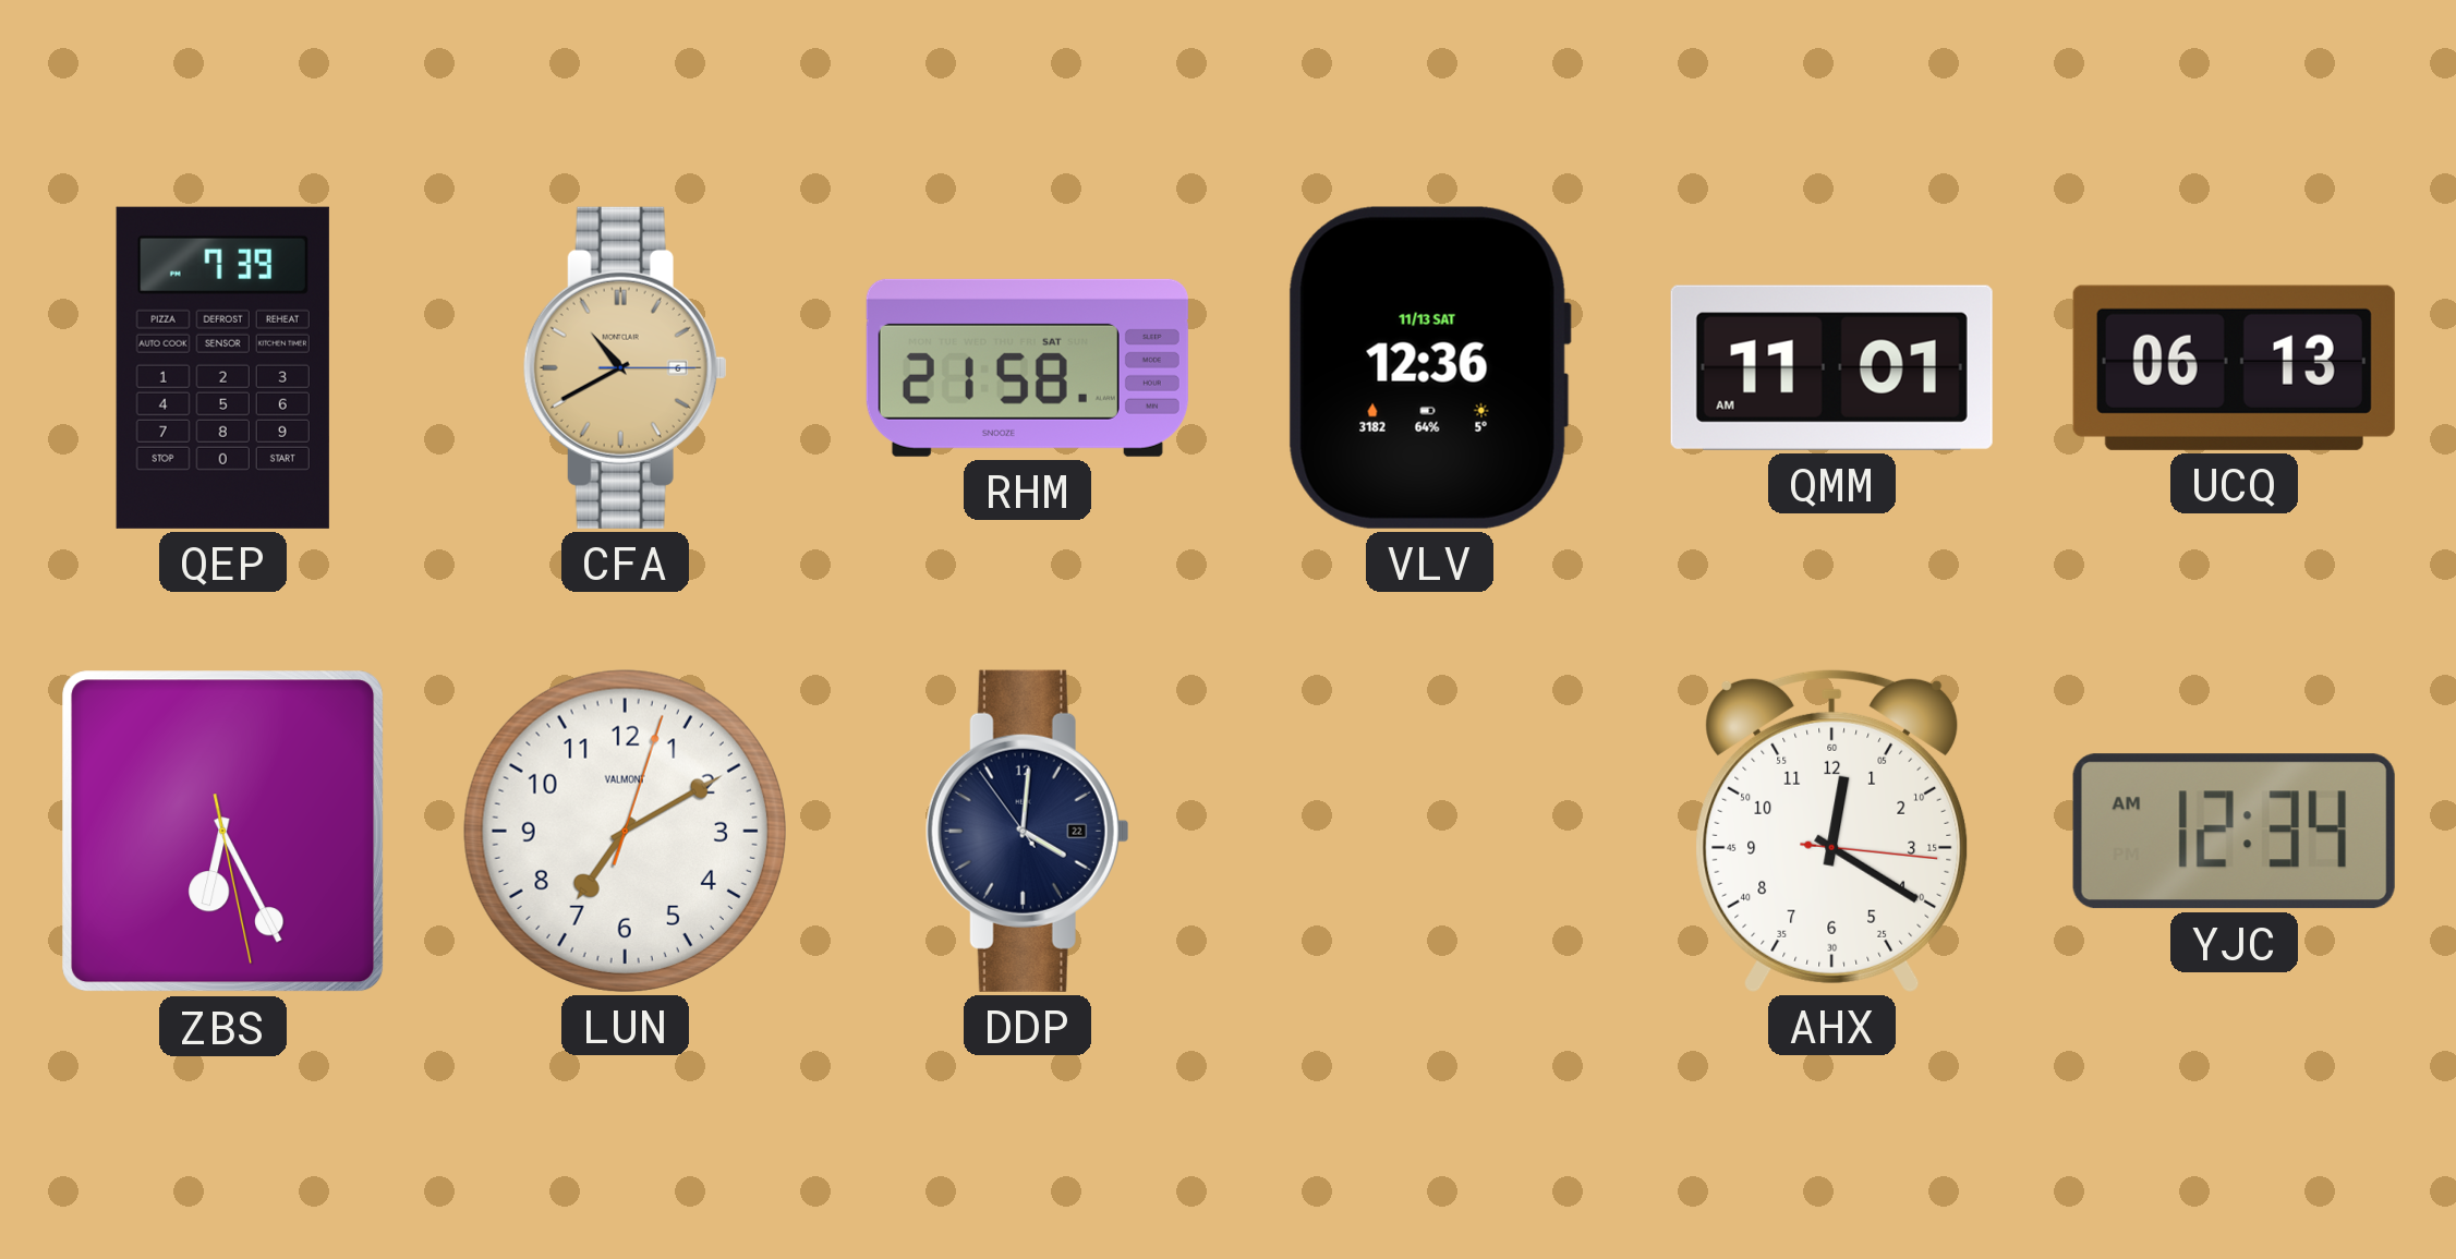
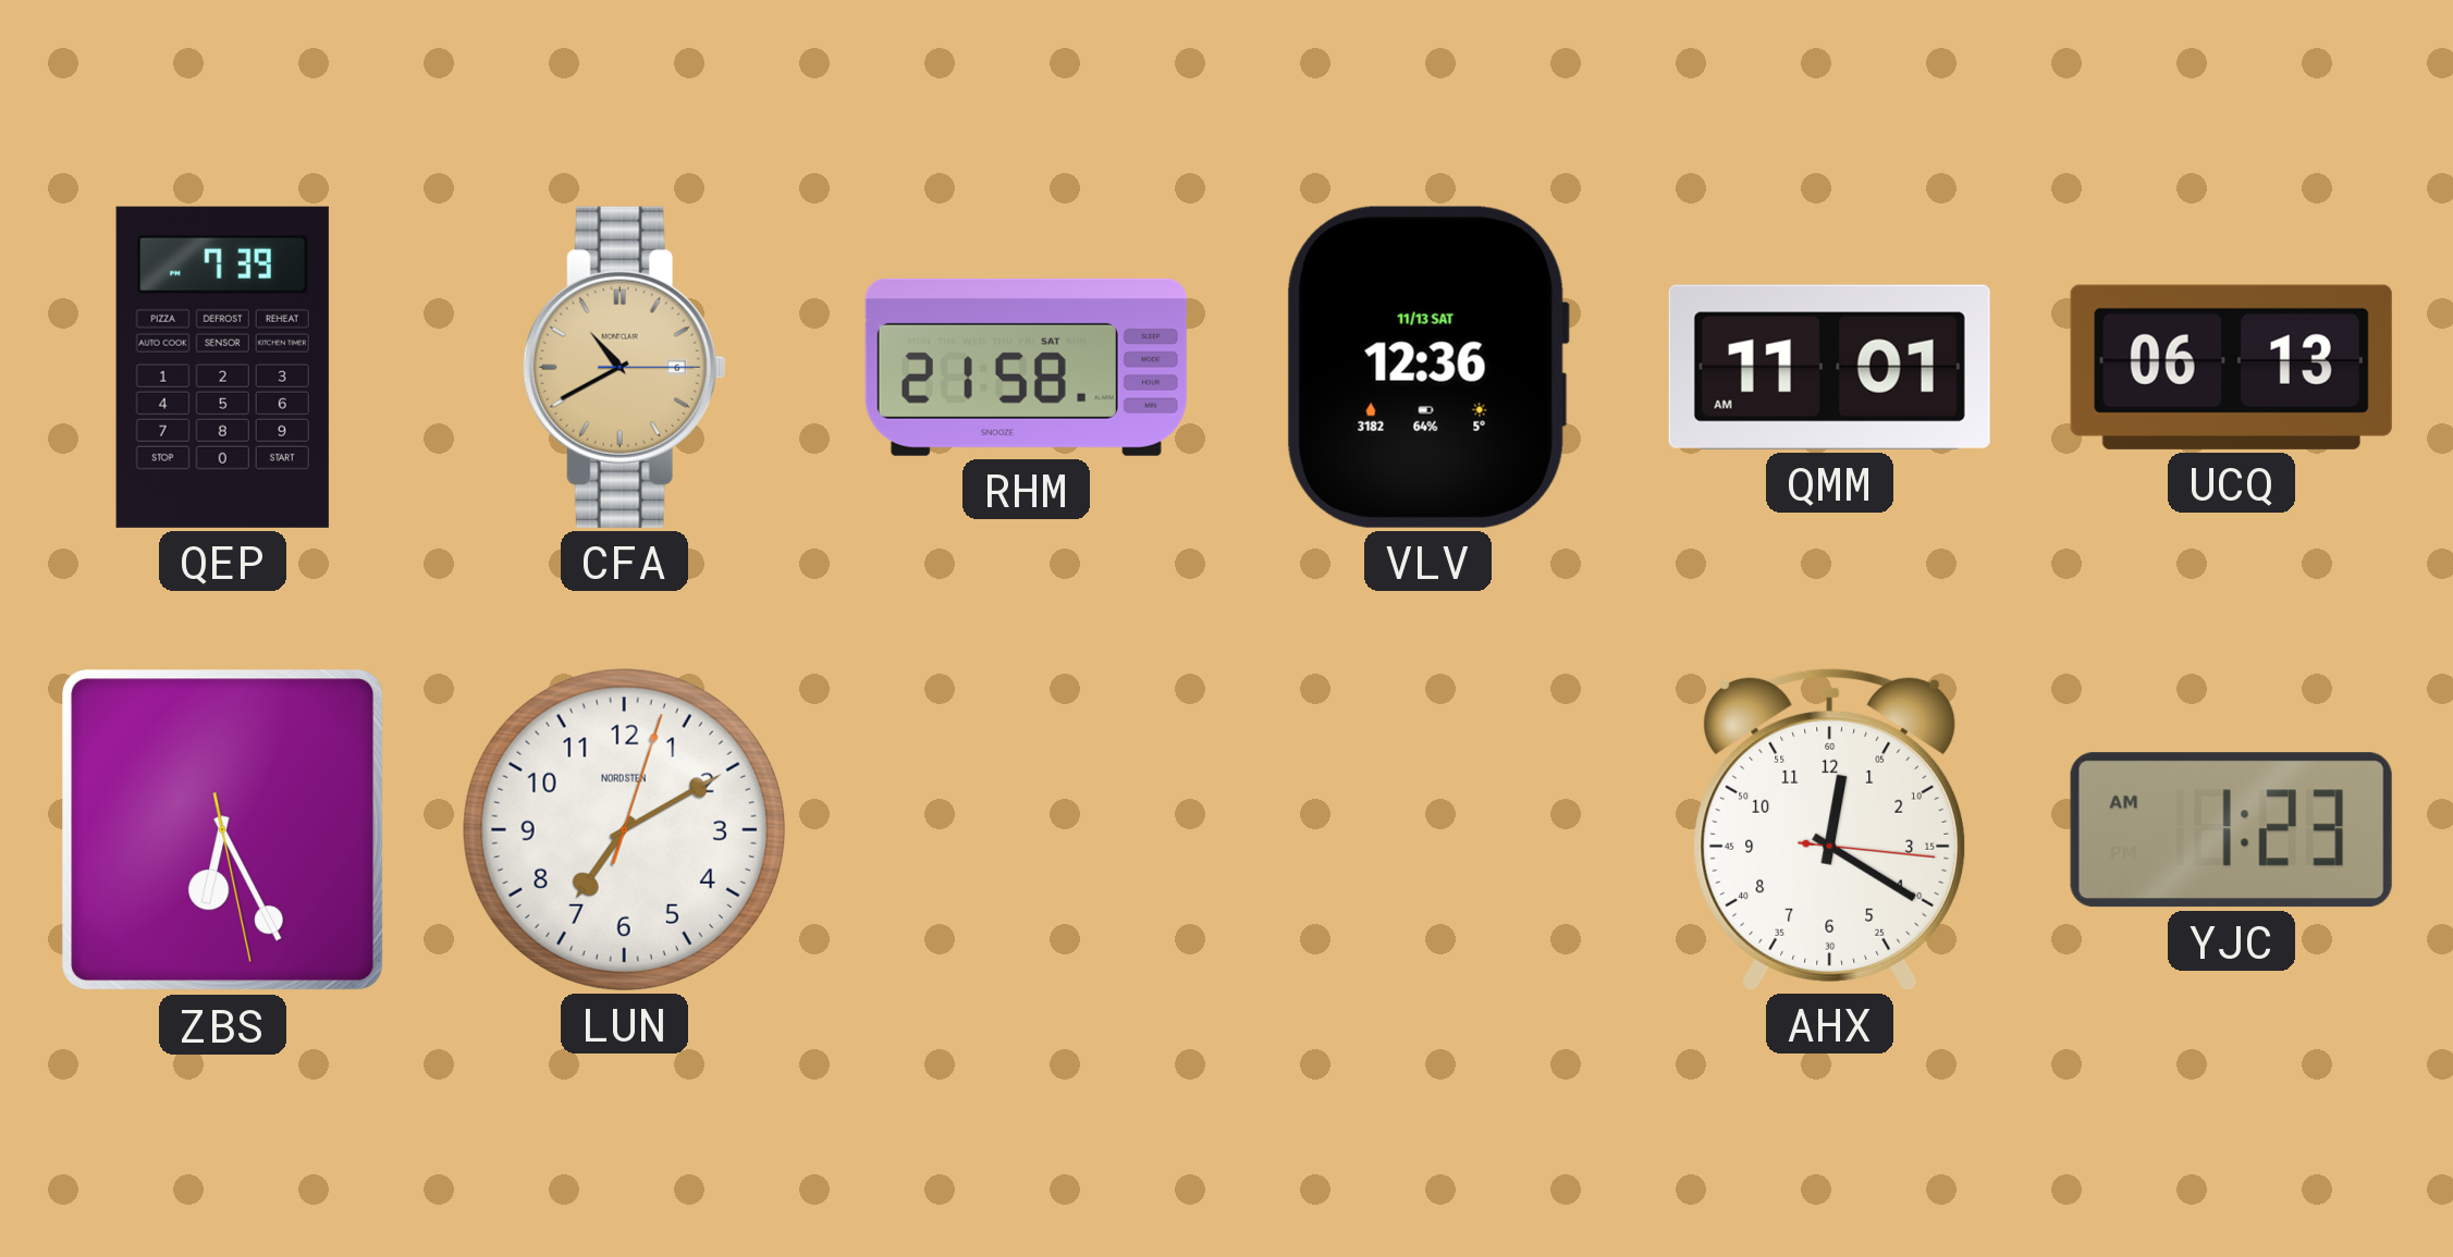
LUN brand: VALMONT -> NORDSTEN
DDP: 4:00 -> none
YJC: 12:34 -> 1:23
